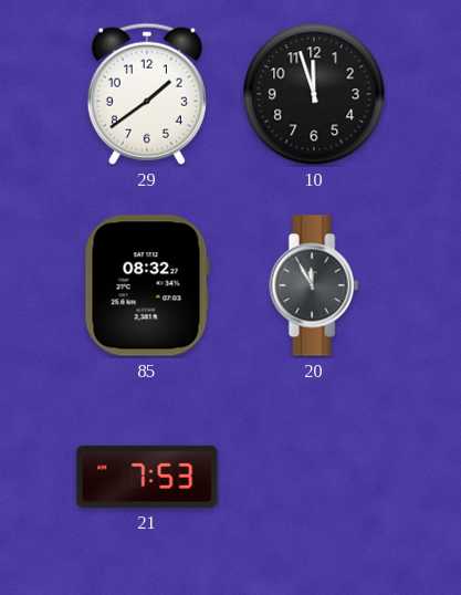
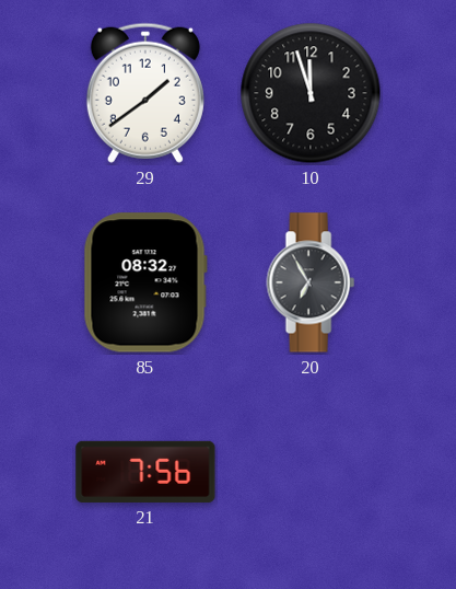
20: 11:55 -> 6:55
21: 7:53 -> 7:56
